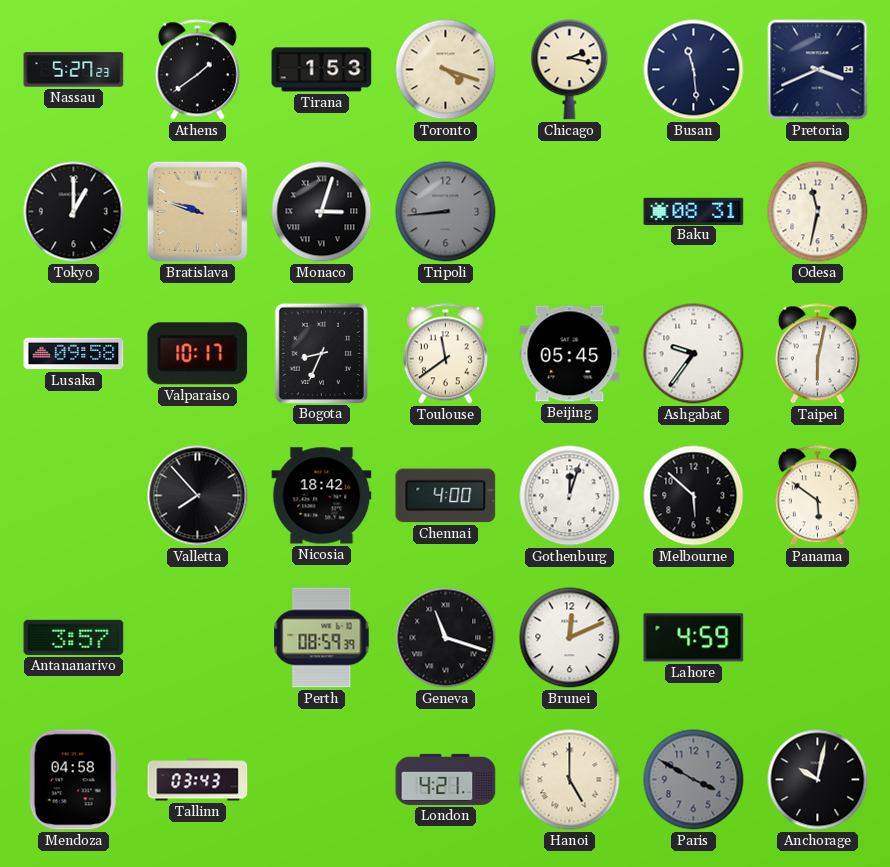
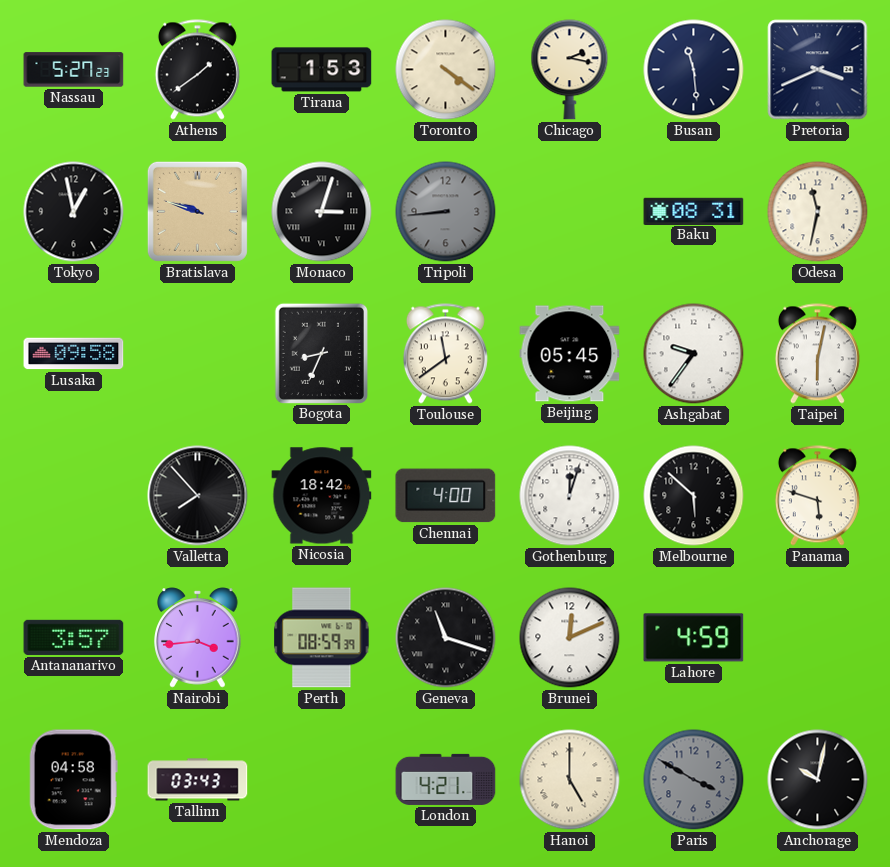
Toronto: 4:18 -> 4:21
Tokyo: 1:00 -> 12:58
Valparaiso: 10:17 -> none
Panama: 5:51 -> 5:48
Nairobi: none -> 3:44
